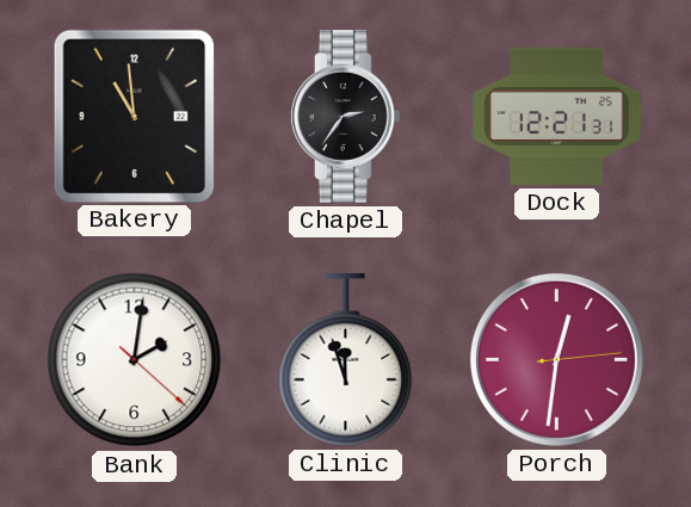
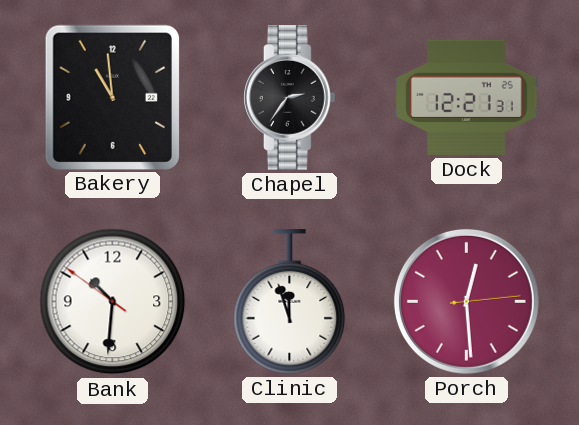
Bank: 2:01 -> 10:30
Porch: 12:31 -> 12:29
